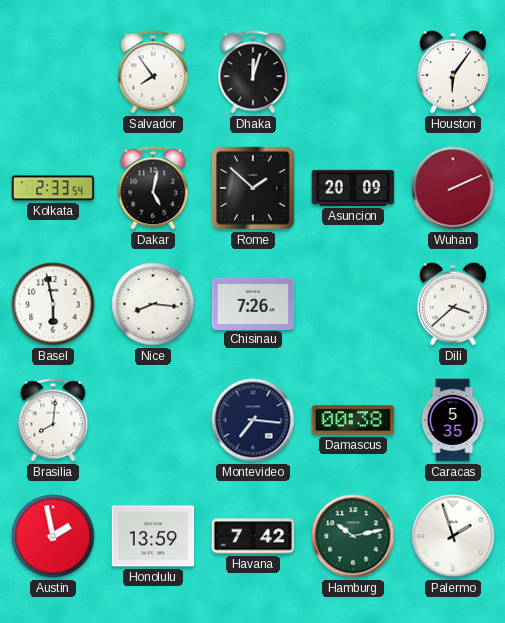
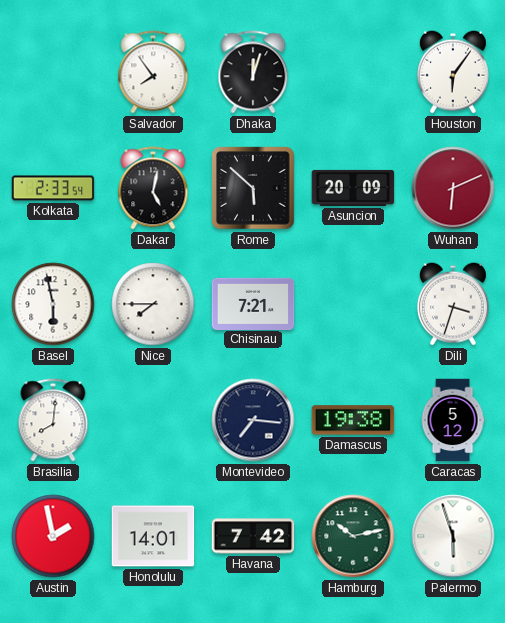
Rome: 1:52 -> 5:52
Wuhan: 2:11 -> 6:11
Nice: 8:16 -> 7:45
Chisinau: 7:26 -> 7:21
Dili: 3:38 -> 3:33
Damascus: 00:38 -> 19:38
Caracas: 5:35 -> 5:12
Honolulu: 13:59 -> 14:01
Palermo: 1:57 -> 5:57
